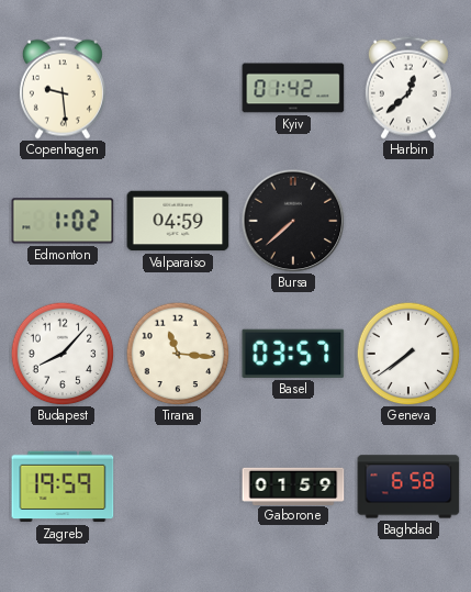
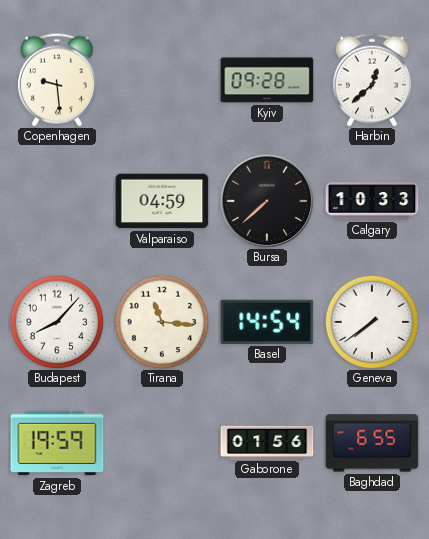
Kyiv: 01:42 -> 09:28
Edmonton: 1:02 -> none
Calgary: none -> 10:33
Basel: 03:57 -> 14:54
Gaborone: 01:59 -> 01:56
Baghdad: 6:58 -> 6:55
